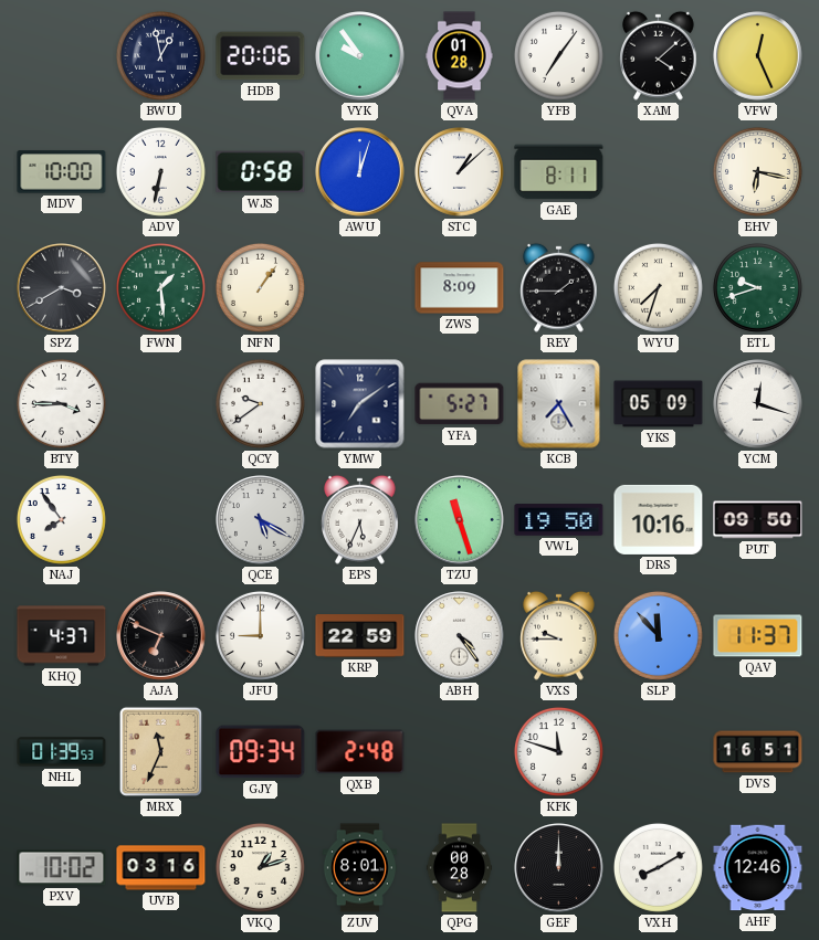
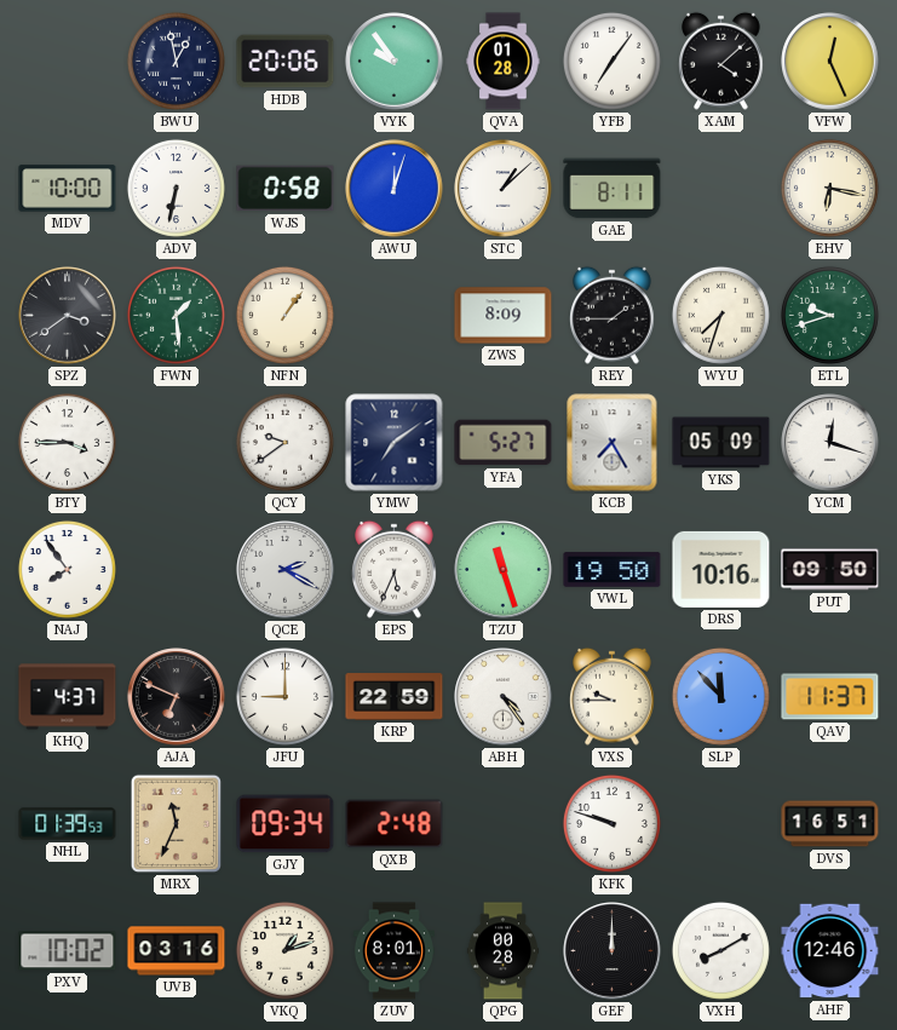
SPZ: 3:40 -> 3:39
QCE: 5:20 -> 2:20
KFK: 11:48 -> 9:48
